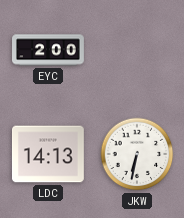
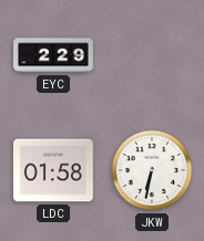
EYC: 2:00 -> 2:29
LDC: 14:13 -> 01:58
